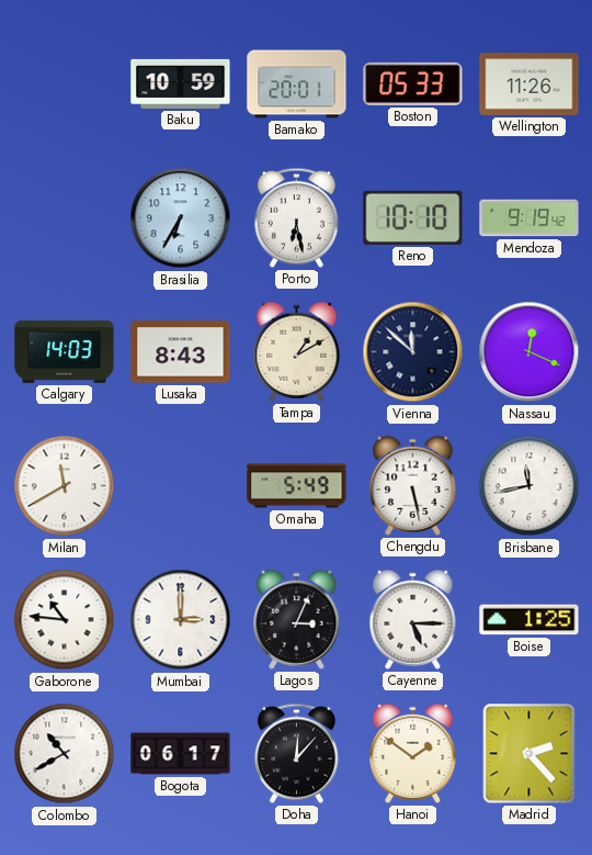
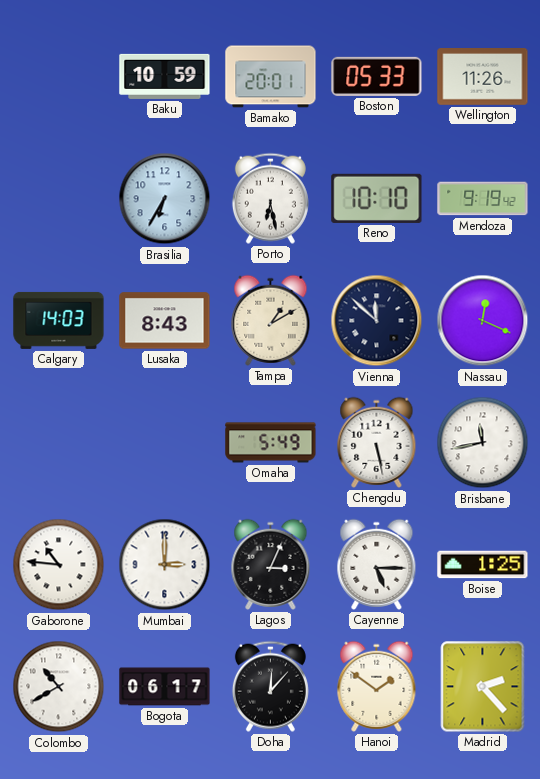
Milan: 11:40 -> none
